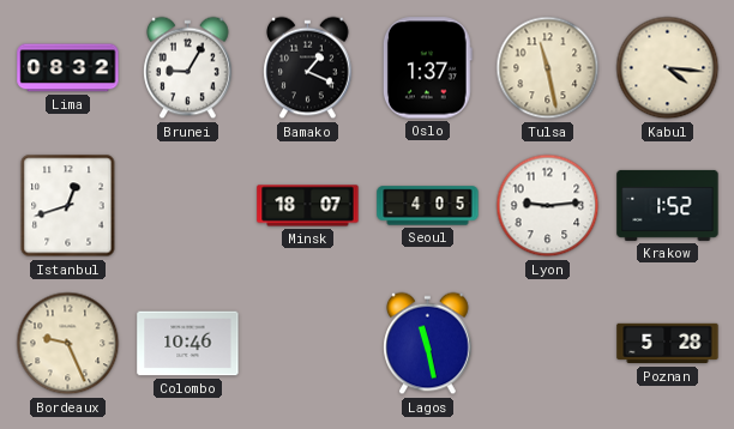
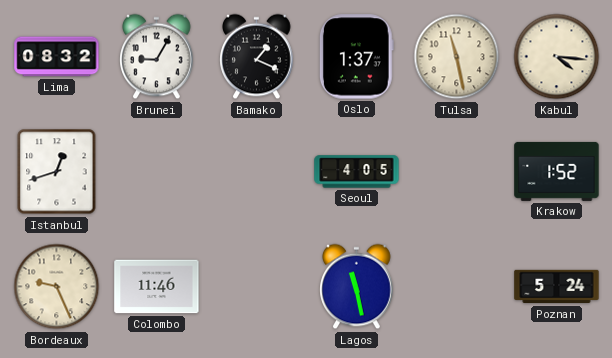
Minsk: 18:07 -> none
Lyon: 9:14 -> none
Colombo: 10:46 -> 11:46
Poznan: 5:28 -> 5:24
